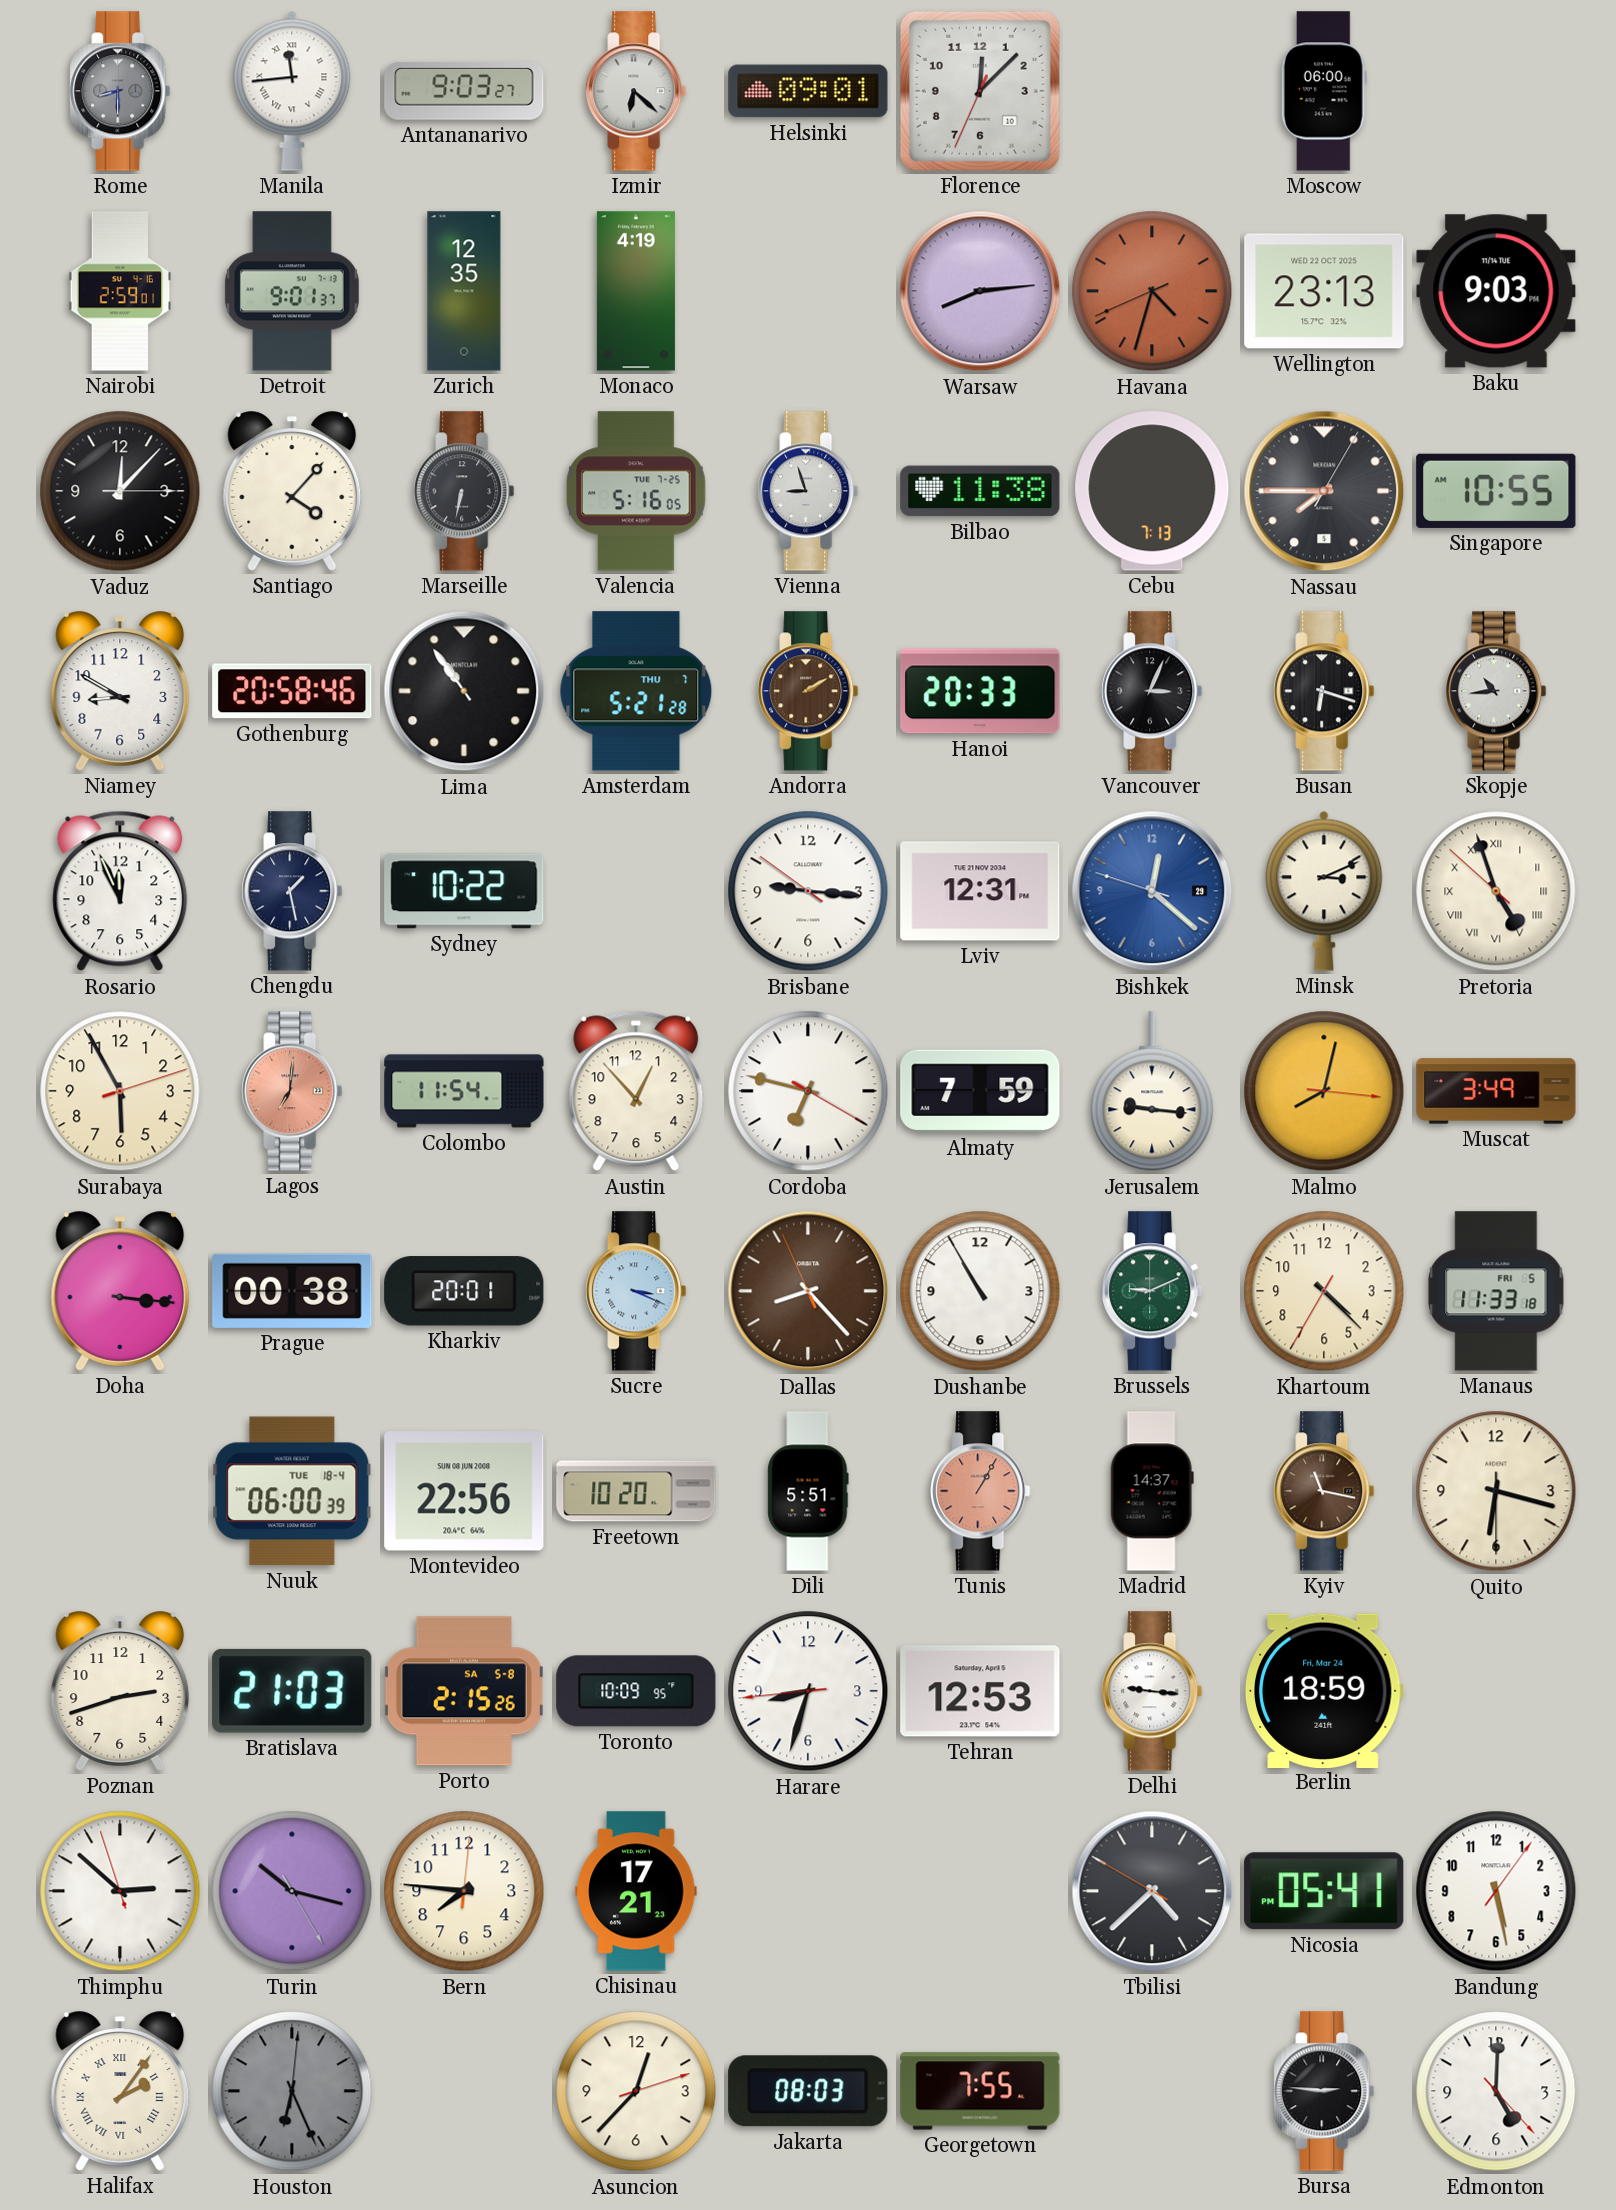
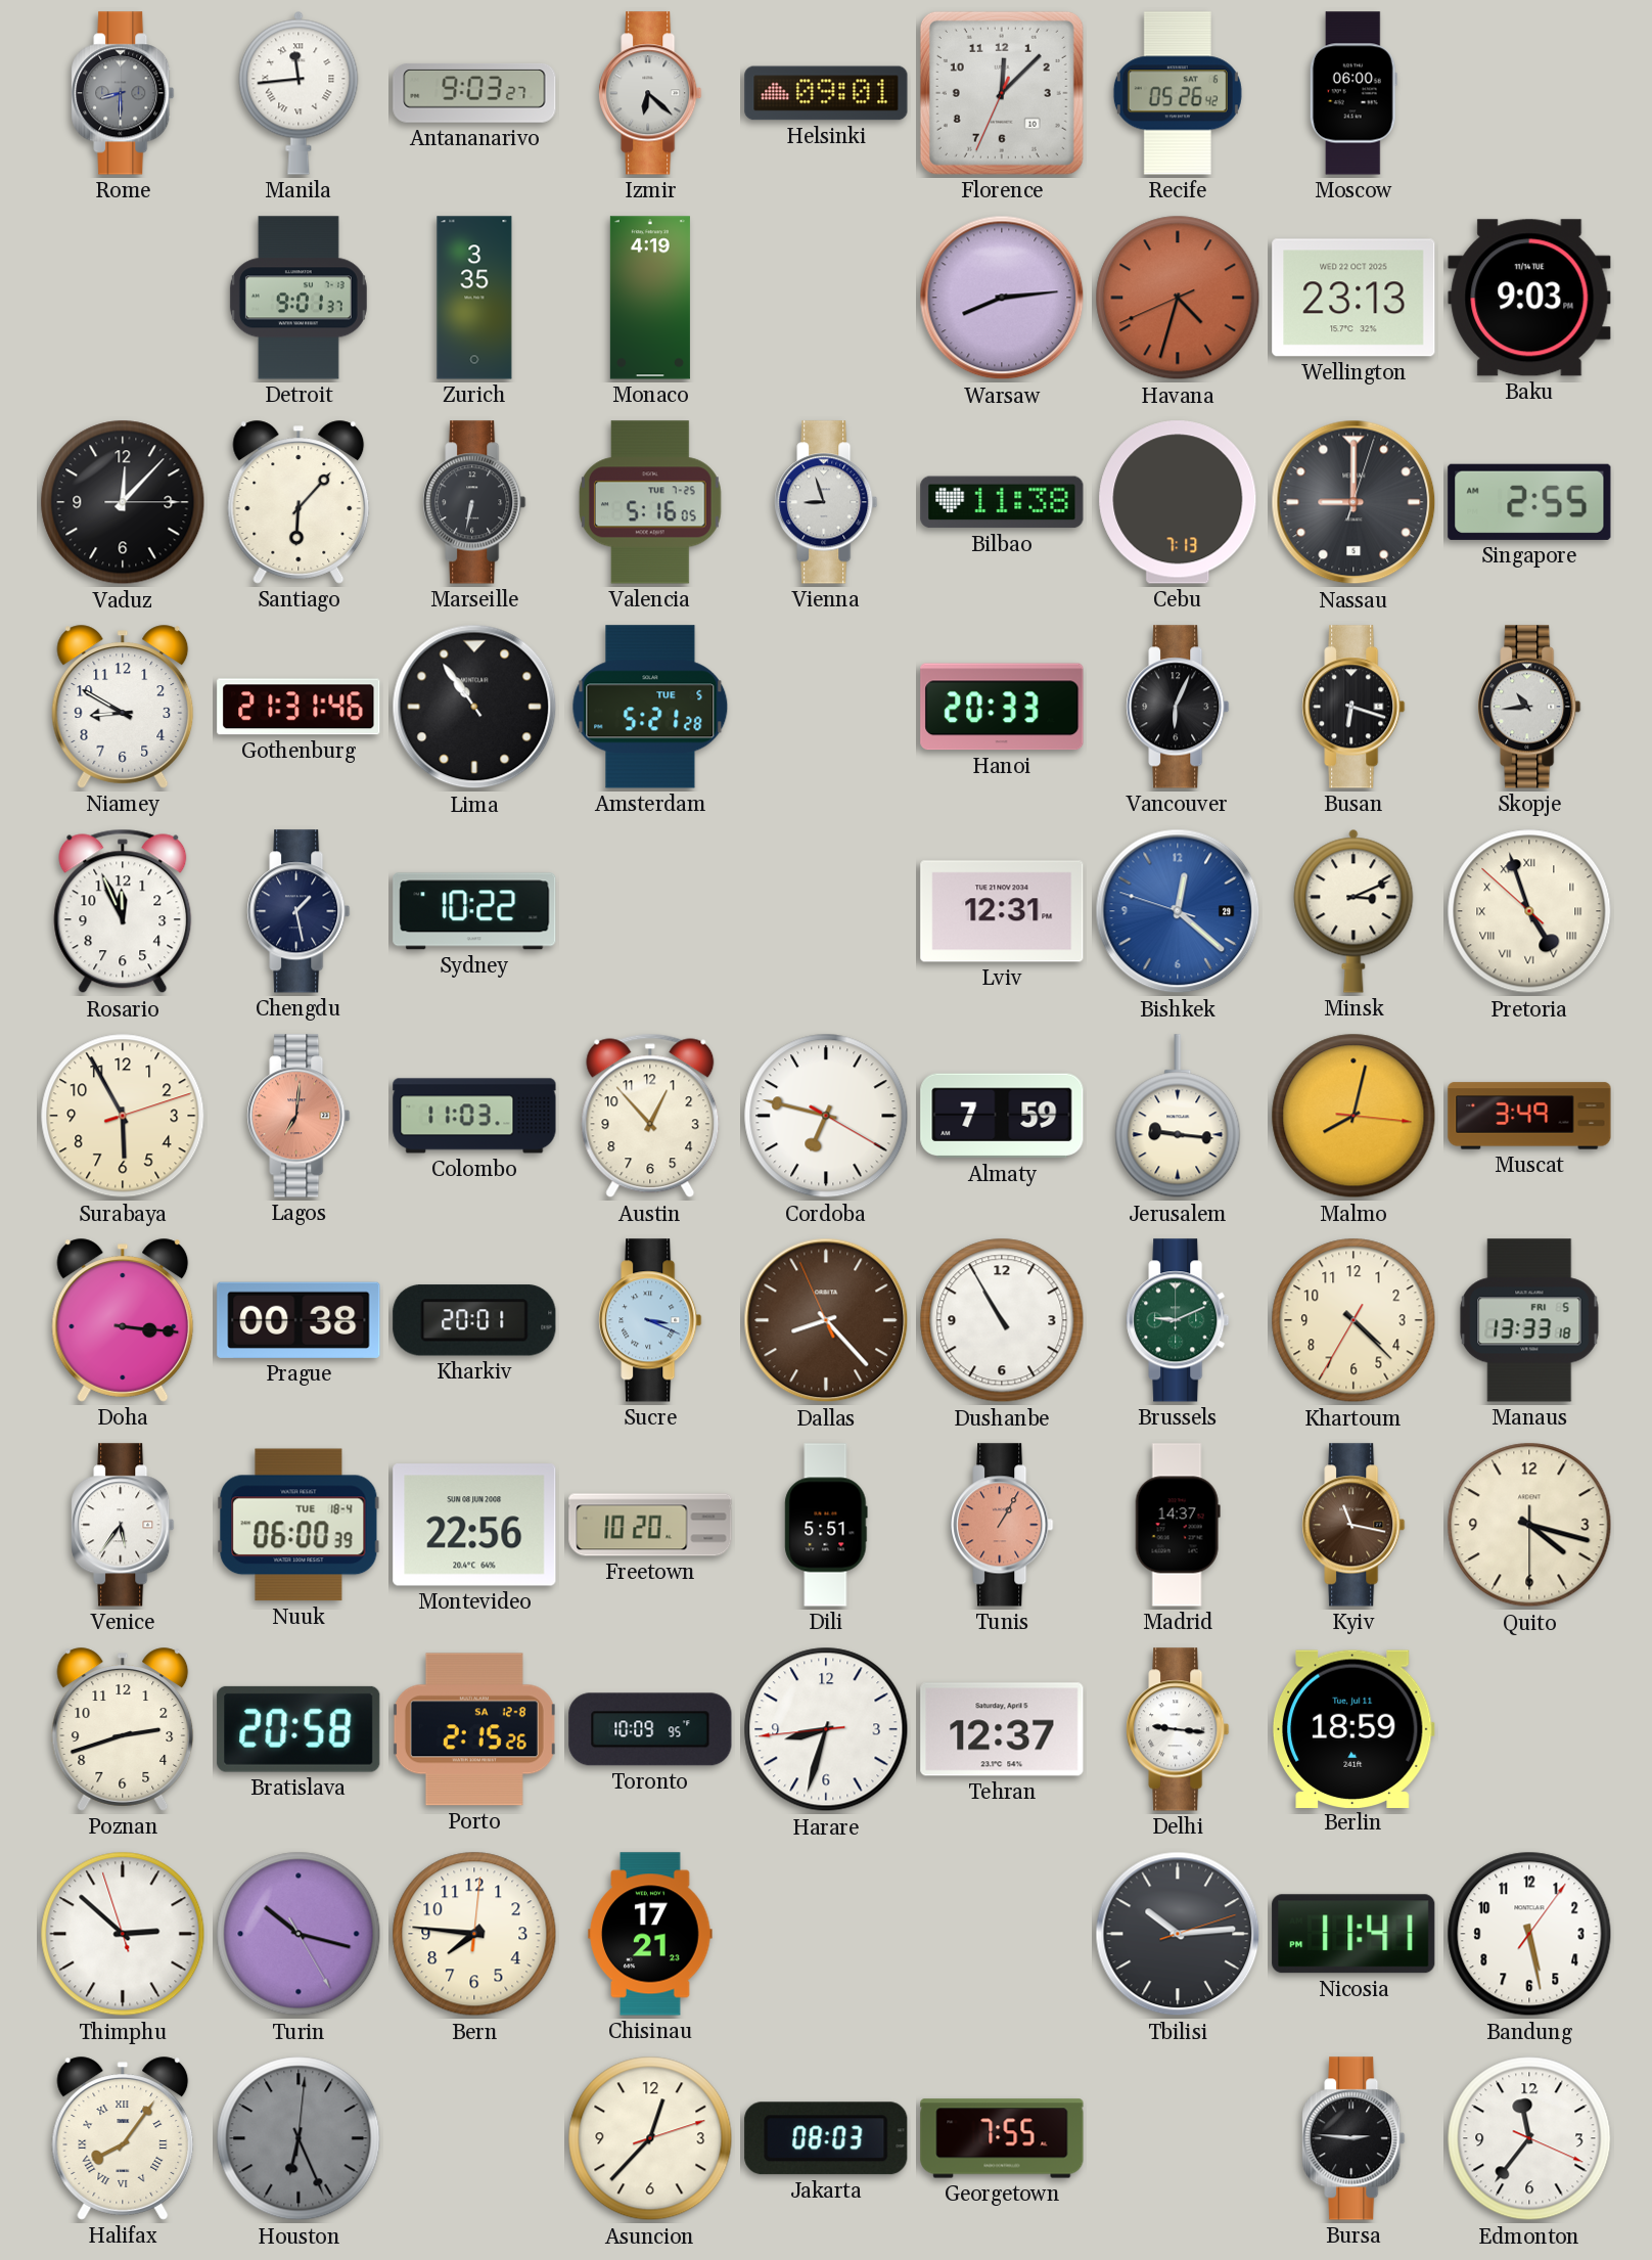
Recife: none -> 05:26
Nairobi: 2:59 -> none
Zurich: 12:35 -> 3:35
Santiago: 4:07 -> 6:07
Nassau: 7:45 -> 9:00
Singapore: 10:55 -> 2:55
Gothenburg: 20:58 -> 21:31
Amsterdam date: THU 7 -> TUE 5
Andorra: 2:10 -> none
Vancouver: 3:04 -> 6:04
Brisbane: 9:15 -> none
Colombo: 11:54 -> 11:03
Manaus: 11:33 -> 13:33
Venice: none -> 5:36
Quito: 6:17 -> 4:17
Bratislava: 21:03 -> 20:58
Porto date: SA 5-8 -> SA 12-8
Tehran: 12:53 -> 12:37
Berlin date: Fri, Mar 24 -> Tue, Jul 11
Tbilisi: 4:37 -> 10:14
Nicosia: 05:41 -> 11:41
Halifax: 2:06 -> 8:06
Edmonton: 5:00 -> 11:36
